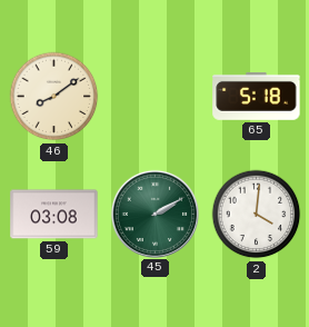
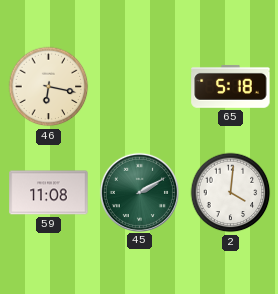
46: 8:09 -> 6:17
59: 03:08 -> 11:08
